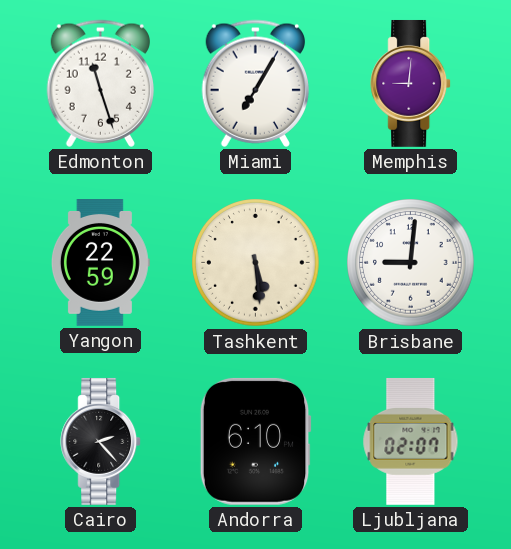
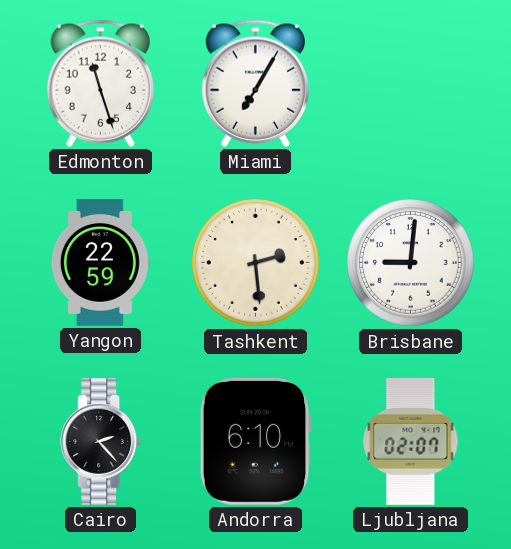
Memphis: 9:01 -> none
Tashkent: 5:29 -> 2:29
